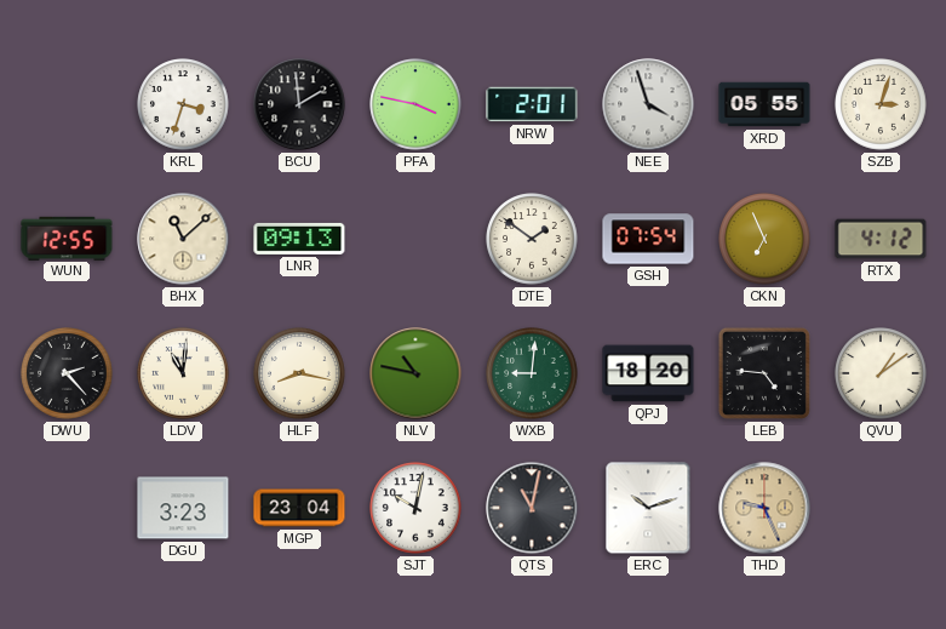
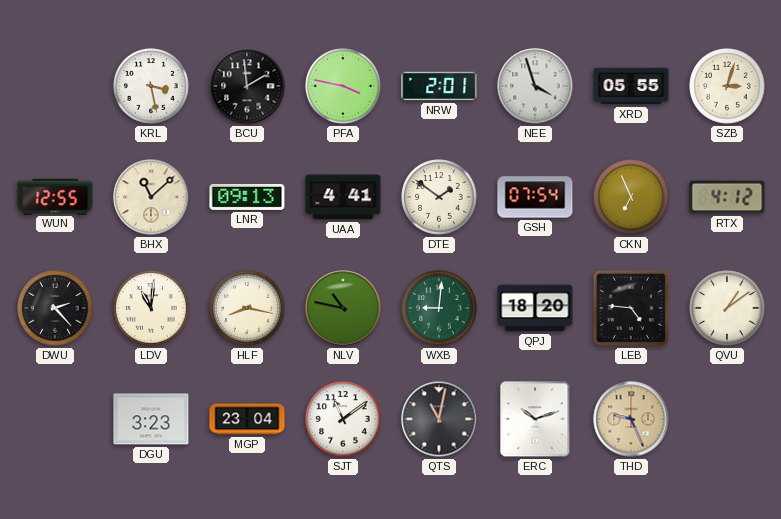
KRL: 3:33 -> 3:28
UAA: none -> 4:41
SJT: 10:02 -> 11:09
